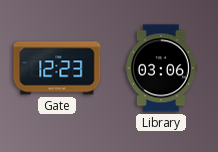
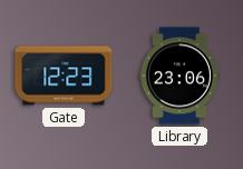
Library: 03:06 -> 23:06
